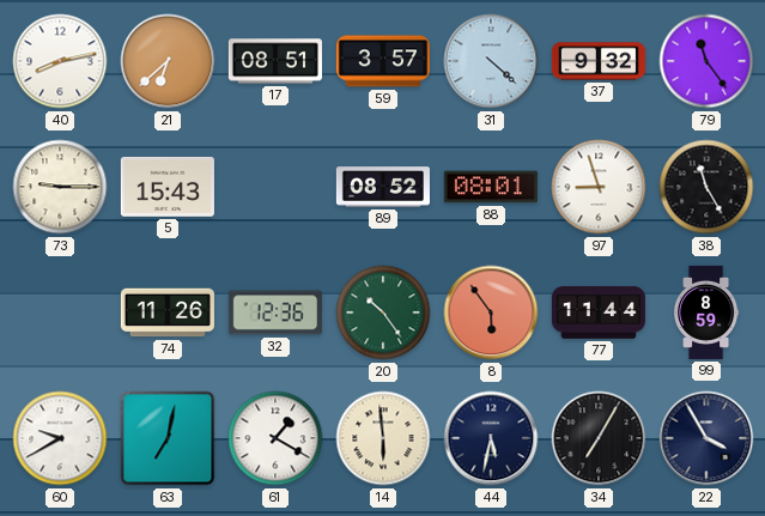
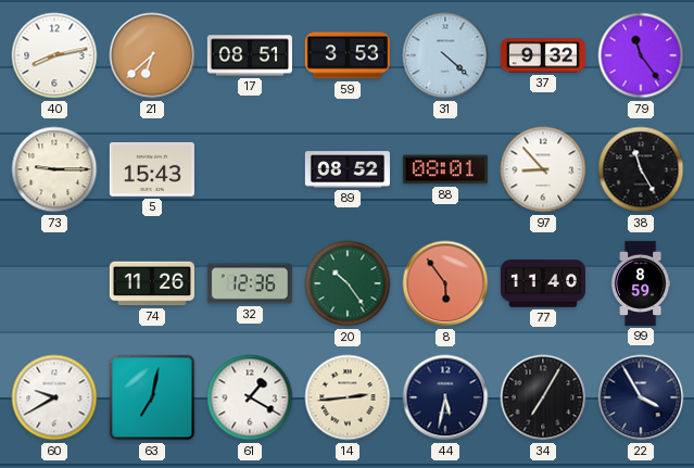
59: 3:57 -> 3:53
97: 8:57 -> 8:53
77: 11:44 -> 11:40
14: 5:59 -> 2:44
